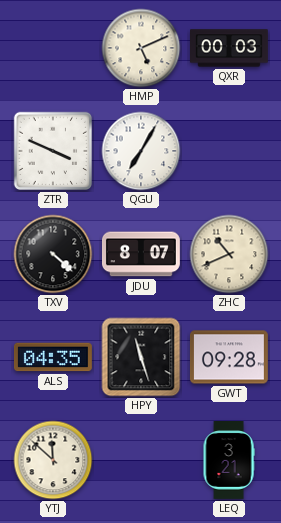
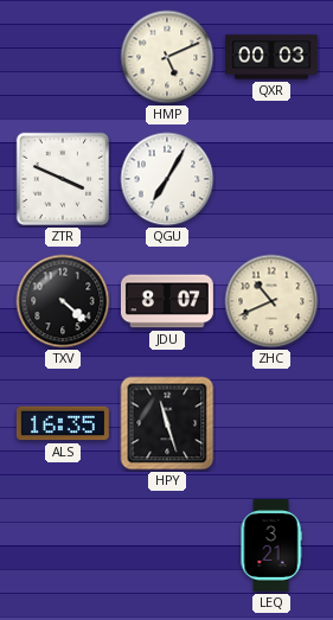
ALS: 04:35 -> 16:35
GWT: 09:28 -> none
YTJ: 11:52 -> none
